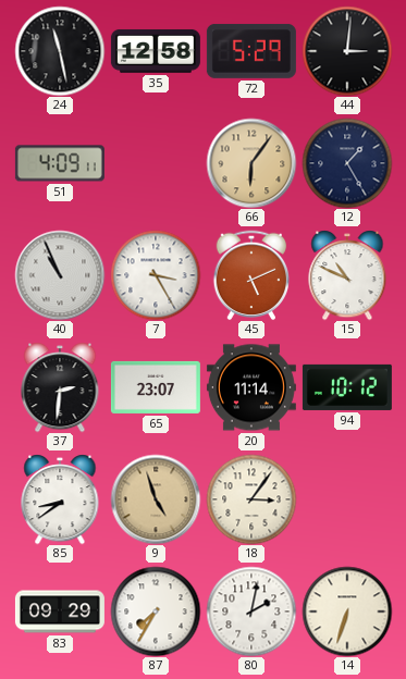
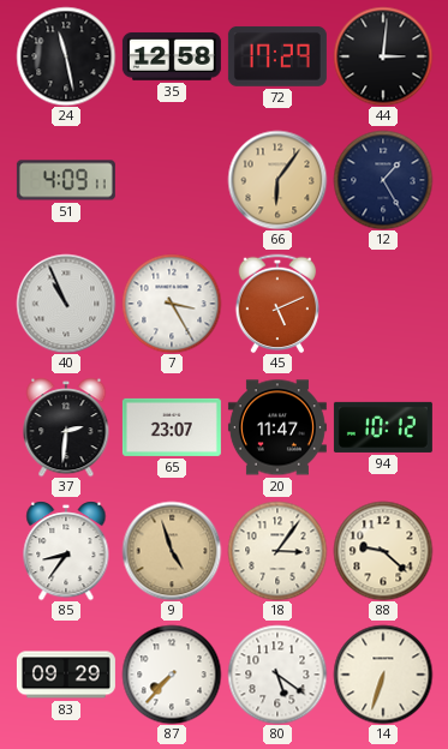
72: 5:29 -> 17:29
15: 10:49 -> none
20: 11:14 -> 11:47
85: 8:39 -> 8:36
88: none -> 9:22
87: 7:35 -> 7:37
80: 2:02 -> 5:21
